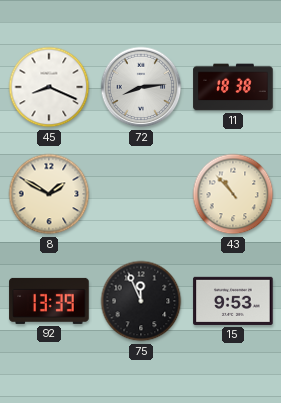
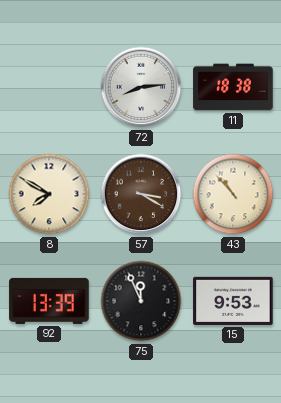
45: 8:19 -> none
8: 1:50 -> 7:50
57: none -> 3:20
